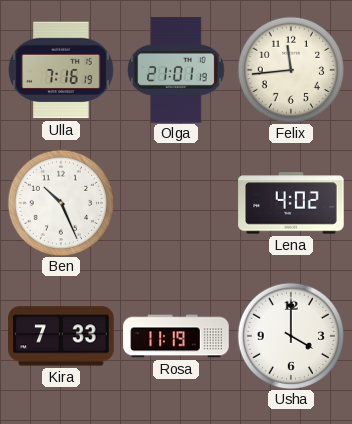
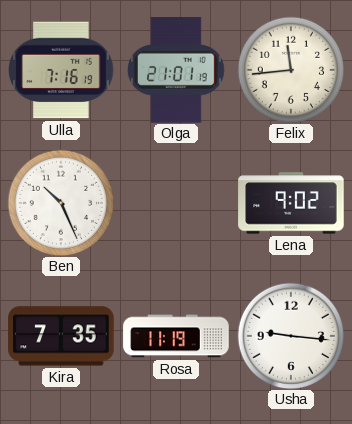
Lena: 4:02 -> 9:02
Kira: 7:33 -> 7:35
Usha: 4:00 -> 9:16
